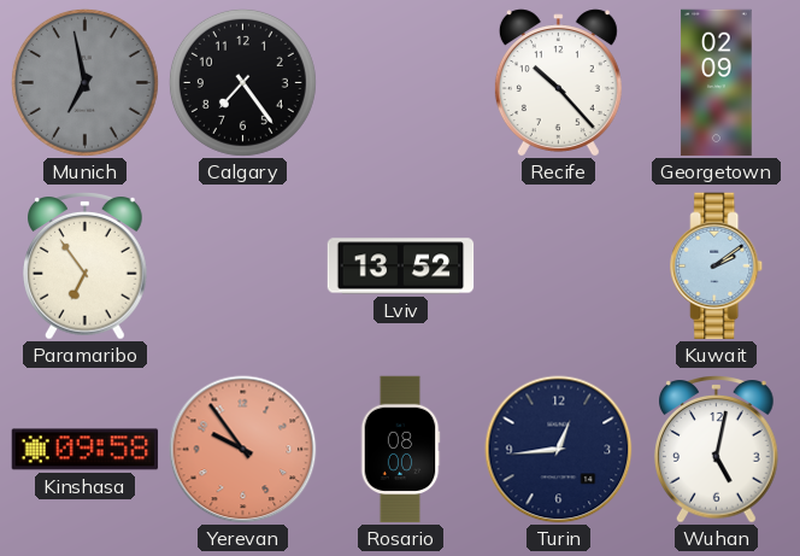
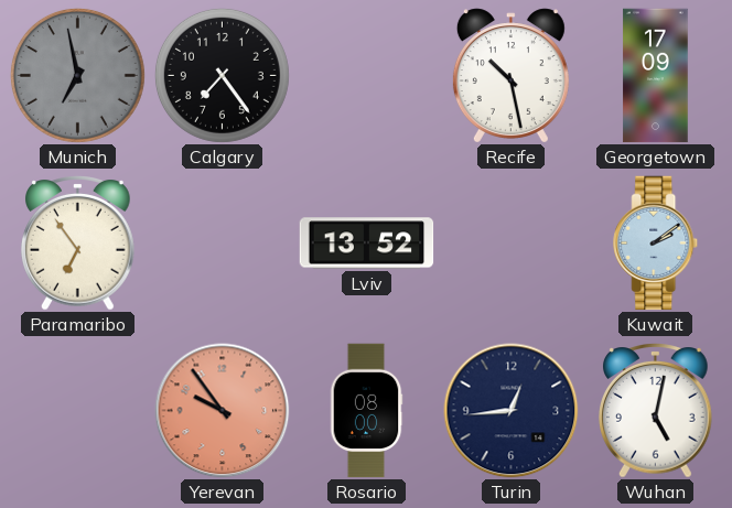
Recife: 10:23 -> 10:28
Georgetown: 02:09 -> 17:09
Kinshasa: 09:58 -> none
